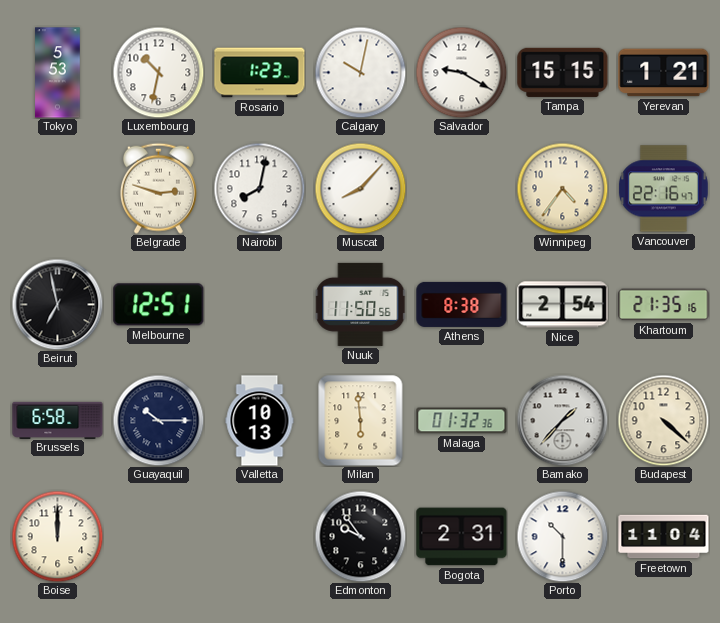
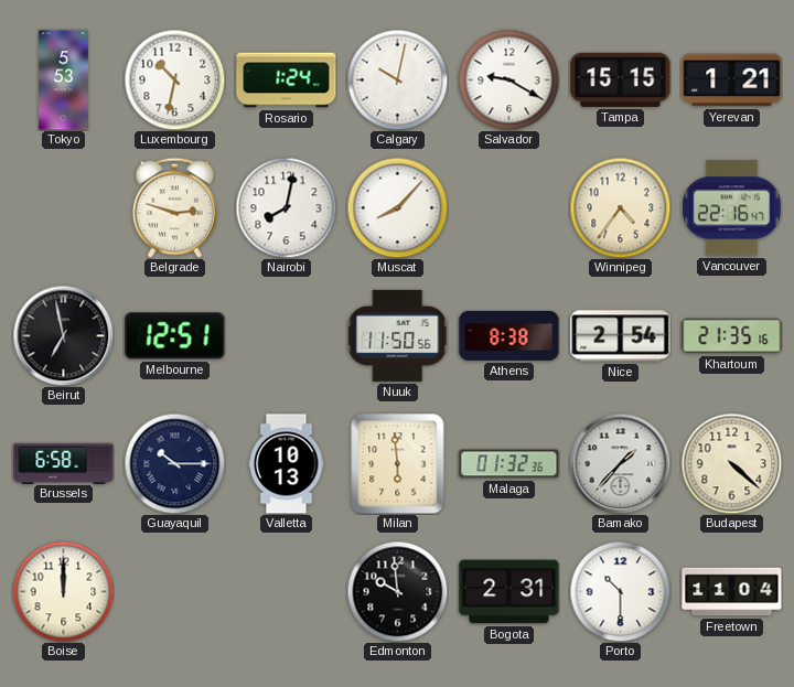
Rosario: 1:23 -> 1:24
Edmonton: 9:54 -> 9:59
